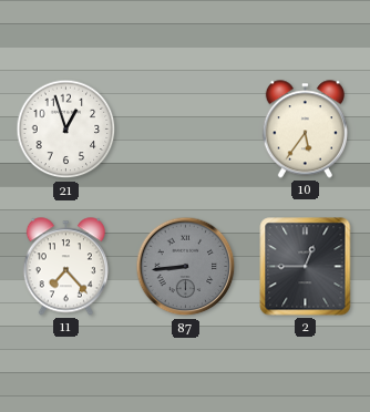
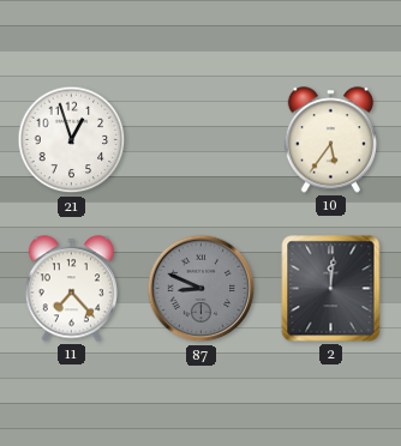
87: 8:44 -> 8:49
2: 12:45 -> 12:01
